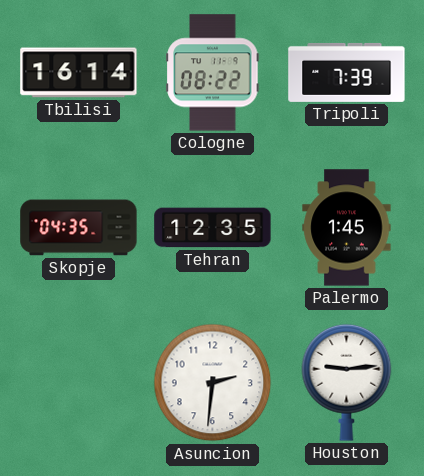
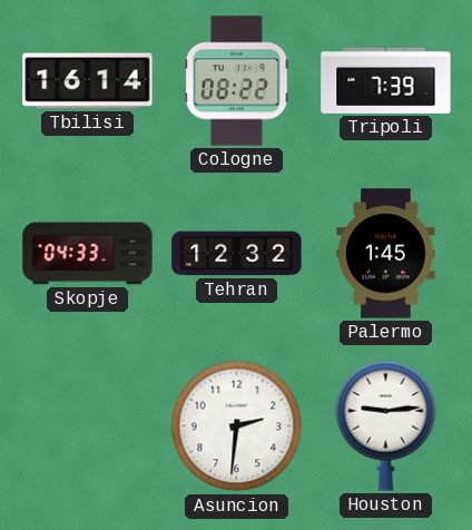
Skopje: 04:35 -> 04:33
Tehran: 12:35 -> 12:32
